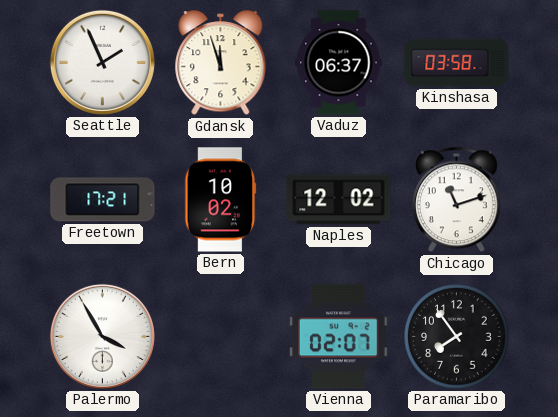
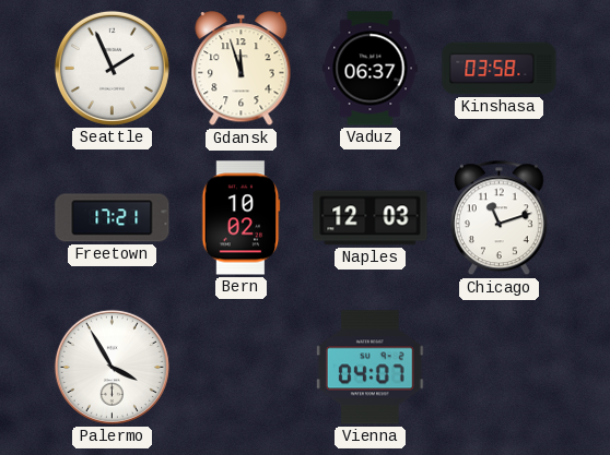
Naples: 12:02 -> 12:03
Vienna: 02:07 -> 04:07
Paramaribo: 7:54 -> none
